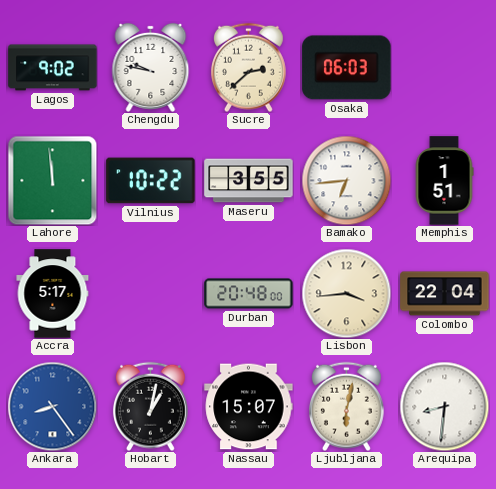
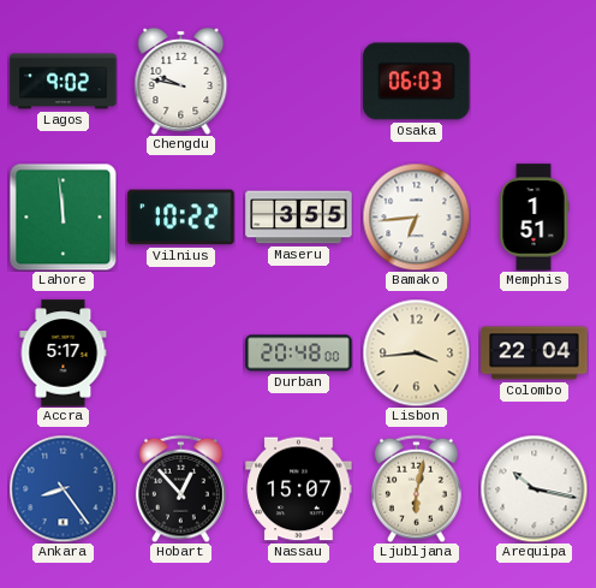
Sucre: 2:38 -> none
Hobart: 1:02 -> 12:53
Arequipa: 8:31 -> 10:17
